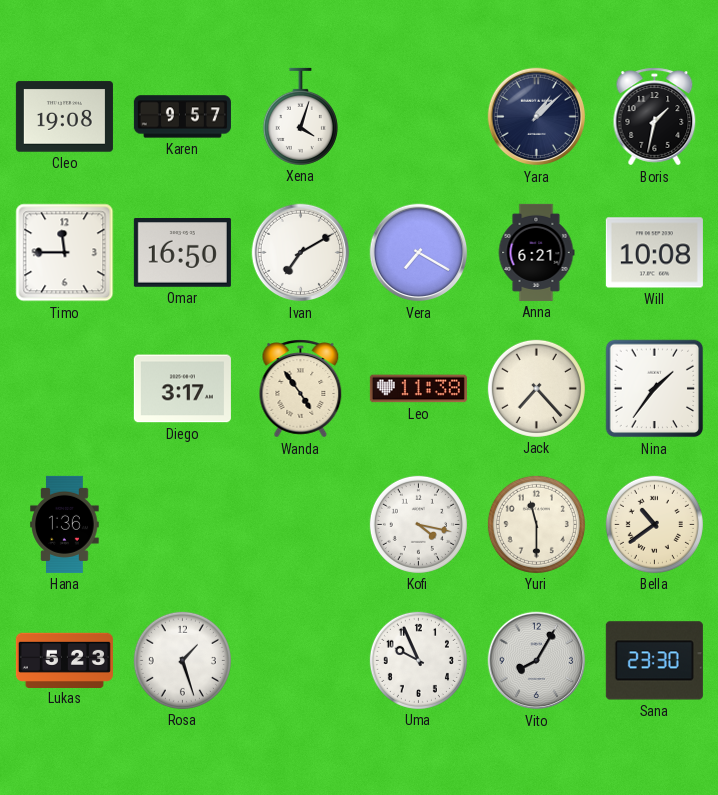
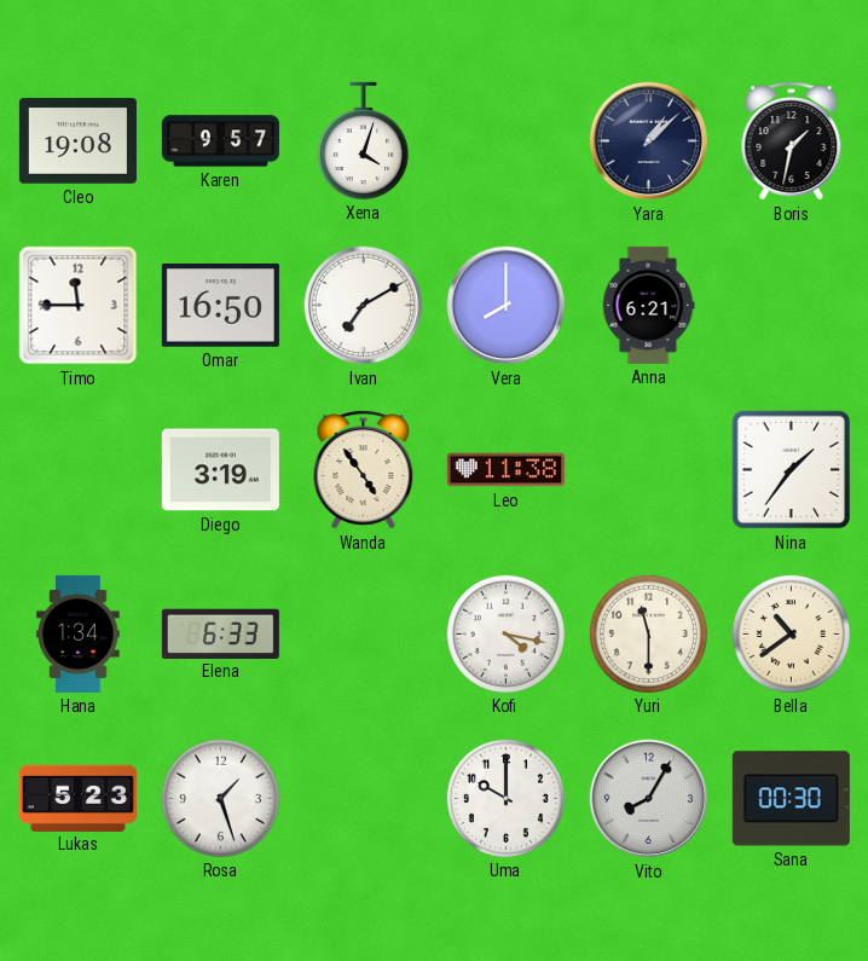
Vera: 7:20 -> 8:00
Will: 10:08 -> none
Diego: 3:17 -> 3:19
Jack: 7:23 -> none
Hana: 1:36 -> 1:34
Elena: none -> 6:33
Uma: 9:56 -> 10:00
Sana: 23:30 -> 00:30
